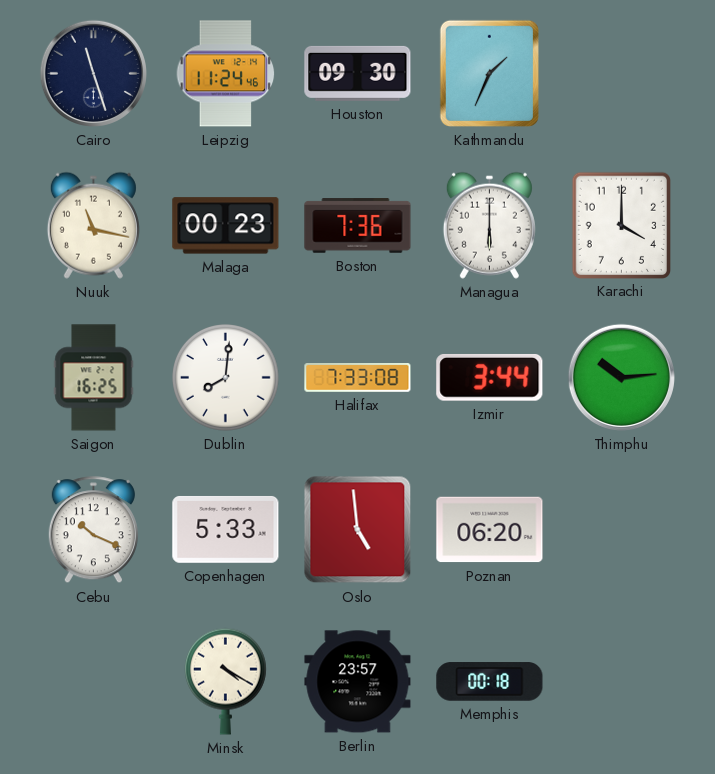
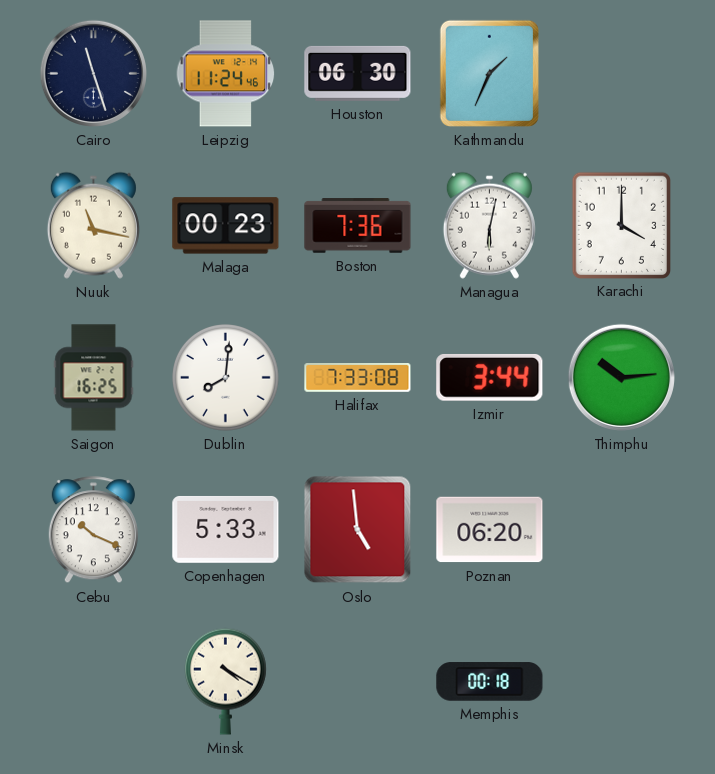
Houston: 09:30 -> 06:30
Managua: 6:00 -> 6:02
Berlin: 23:57 -> none
